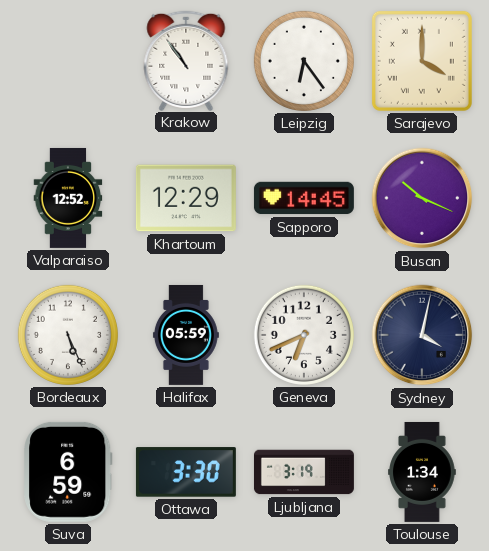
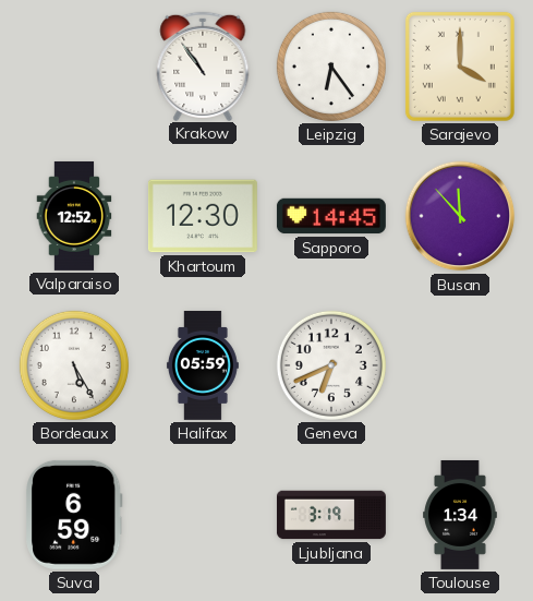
Khartoum: 12:29 -> 12:30
Busan: 10:19 -> 11:53
Bordeaux: 5:26 -> 5:25
Sydney: 4:02 -> none
Ottawa: 3:30 -> none
